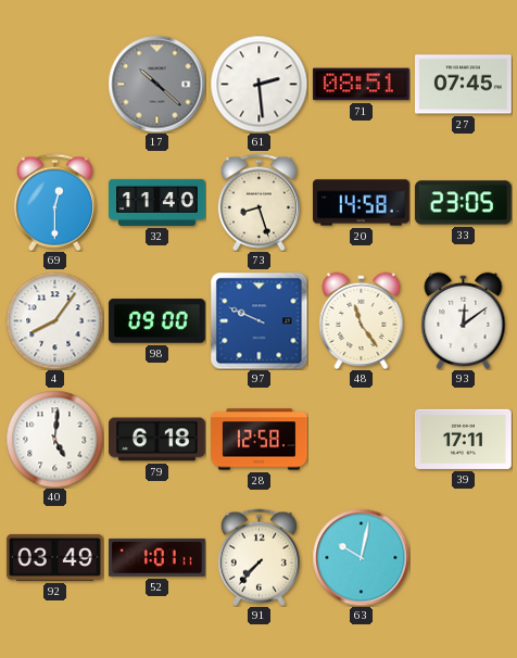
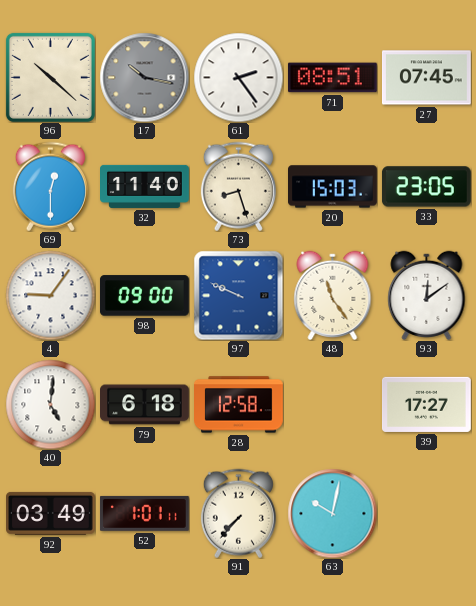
96: none -> 10:22
17: 10:22 -> 10:17
61: 2:29 -> 2:24
20: 14:58 -> 15:03
4: 8:06 -> 9:06
39: 17:11 -> 17:27
